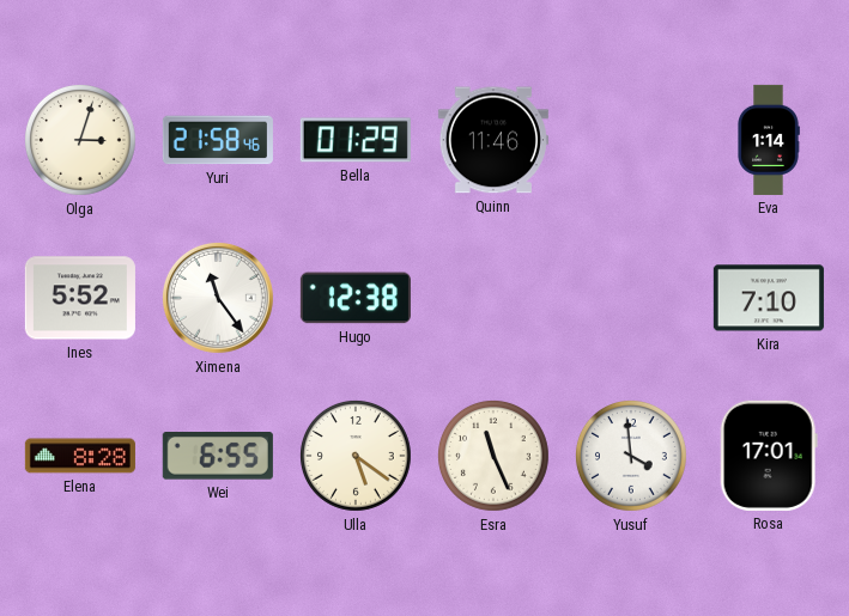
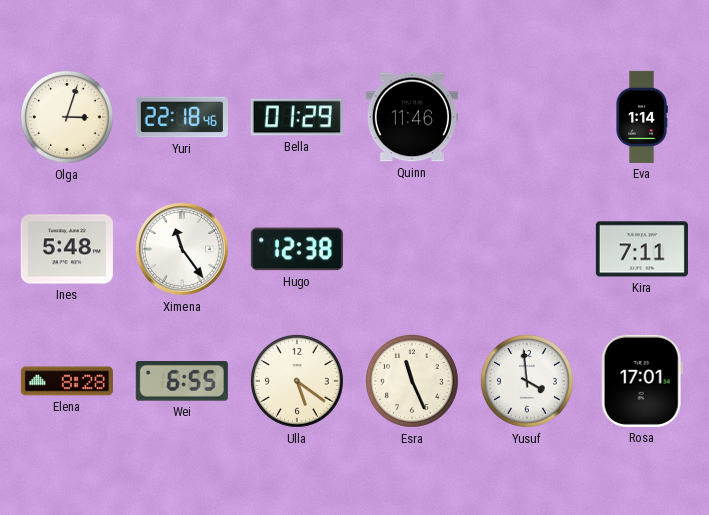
Yuri: 21:58 -> 22:18
Ines: 5:52 -> 5:48
Kira: 7:10 -> 7:11
